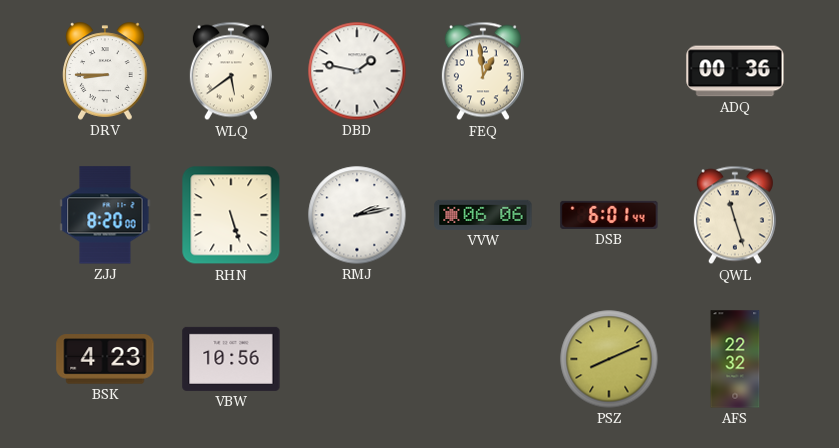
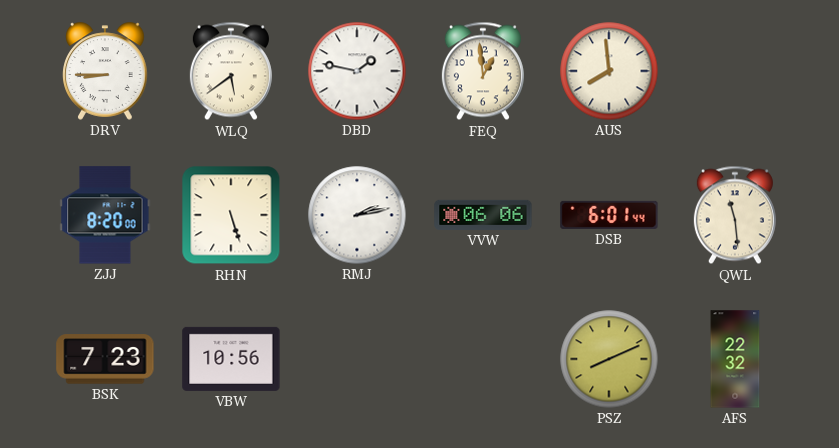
AUS: none -> 7:59
ADQ: 00:36 -> none
QWL: 11:27 -> 11:29
BSK: 4:23 -> 7:23
